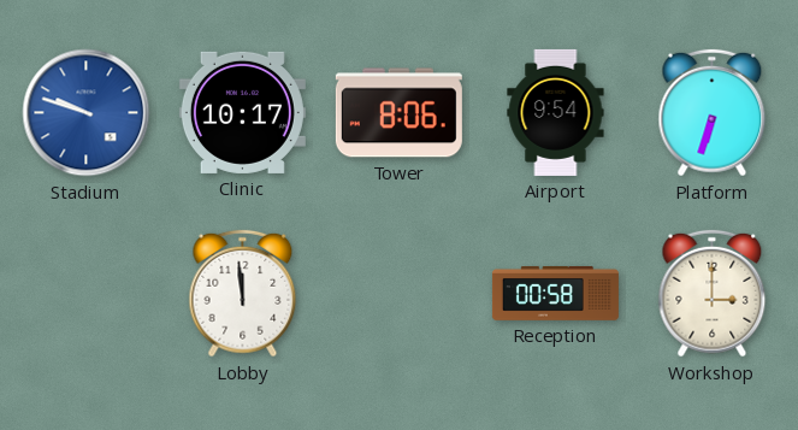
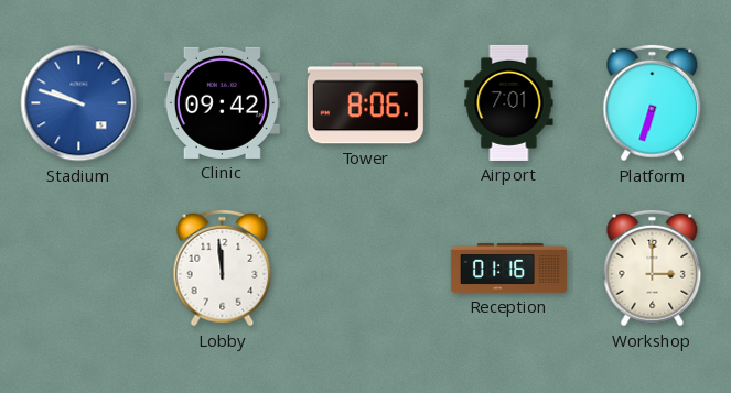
Clinic: 10:17 -> 09:42
Airport: 9:54 -> 7:01
Reception: 00:58 -> 01:16
